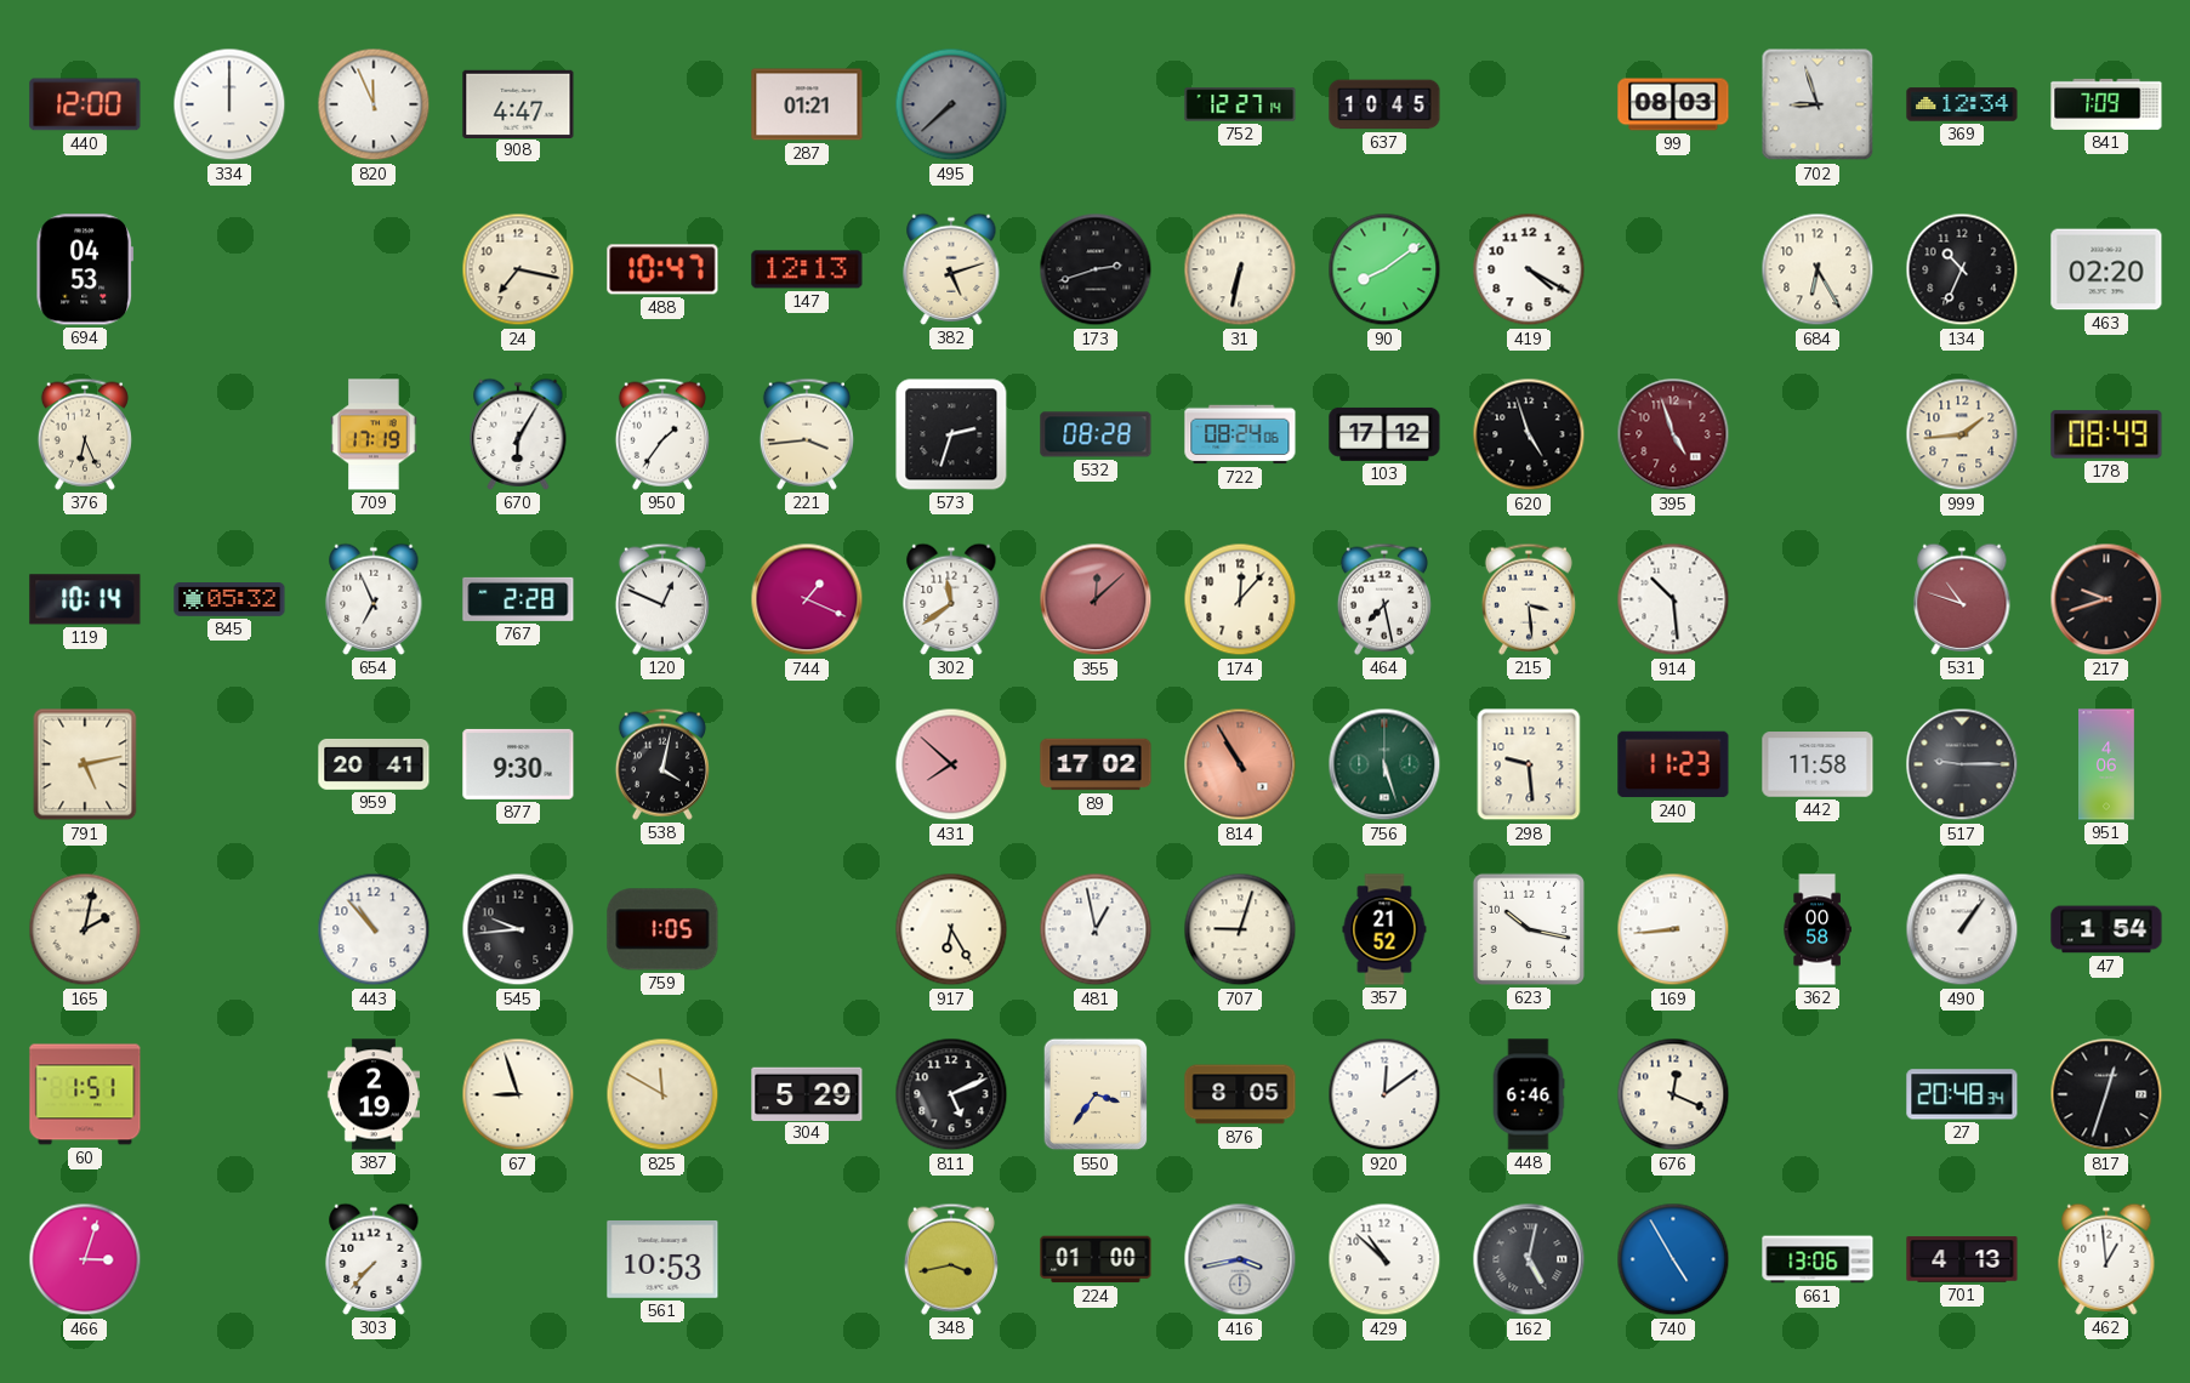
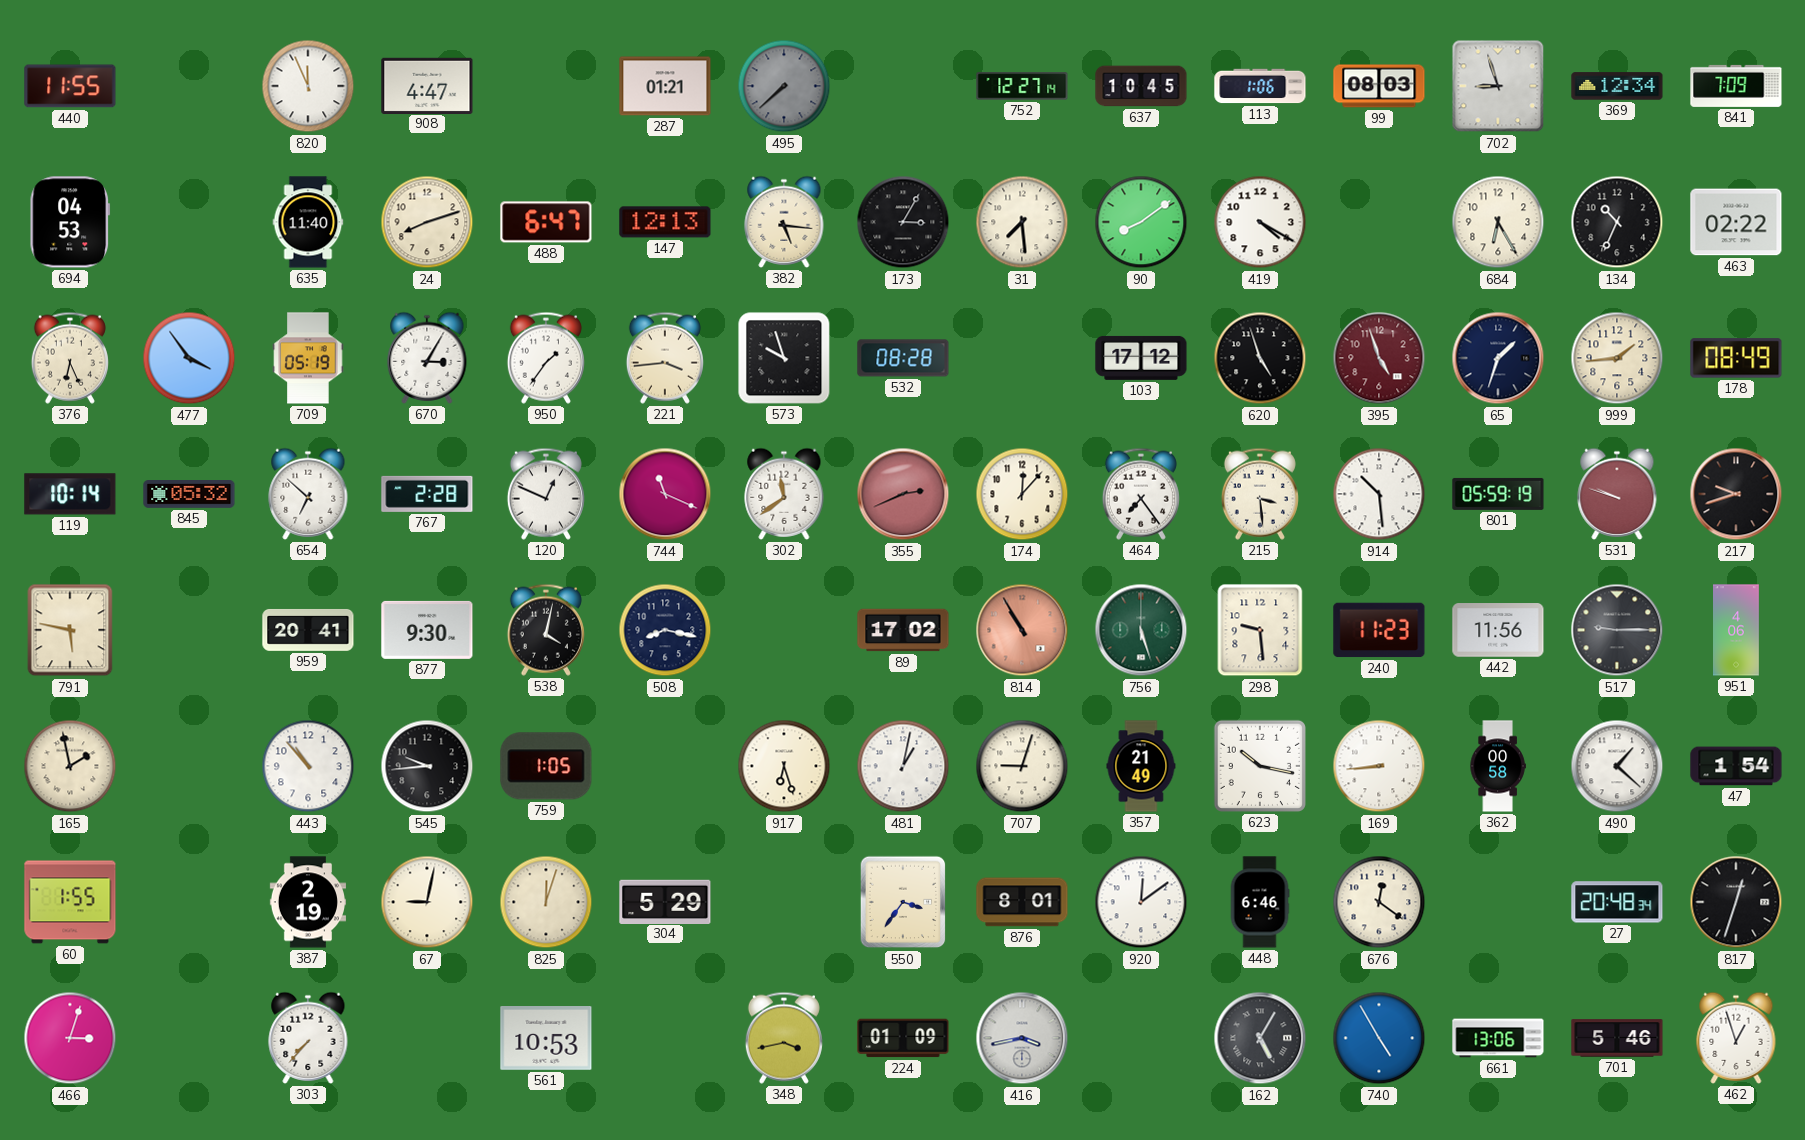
440: 12:00 -> 11:55
334: 12:00 -> none
113: none -> 1:06
635: none -> 11:40
24: 7:17 -> 8:12
488: 10:47 -> 6:47
382: 5:12 -> 5:16
173: 2:42 -> 3:05
31: 6:32 -> 7:29
463: 02:20 -> 02:22
477: none -> 3:54
709: 17:19 -> 05:19
670: 6:05 -> 3:05
573: 2:33 -> 9:57
722: 08:24 -> none
65: none -> 1:33
654: 6:56 -> 6:52
744: 1:19 -> 11:19
355: 12:08 -> 2:41
464: 7:28 -> 7:24
801: none -> 05:59
531: 10:48 -> 9:48
791: 5:13 -> 5:47
508: none -> 8:17
431: 7:52 -> none
442: 11:58 -> 11:56
165: 2:02 -> 1:58
917: 6:25 -> 6:27
481: 12:58 -> 1:02
357: 21:52 -> 21:49
490: 1:06 -> 1:22
60: 1:51 -> 1:55
67: 8:57 -> 9:02
825: 11:50 -> 12:03
811: 5:11 -> none
876: 8:05 -> 8:01
676: 12:19 -> 12:21
224: 01:00 -> 01:09
429: 10:52 -> none
162: 5:02 -> 5:05
701: 4:13 -> 5:46
462: 12:59 -> 12:57
